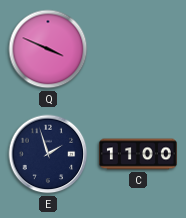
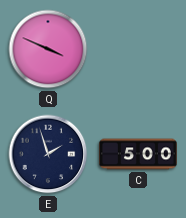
C: 11:00 -> 5:00
